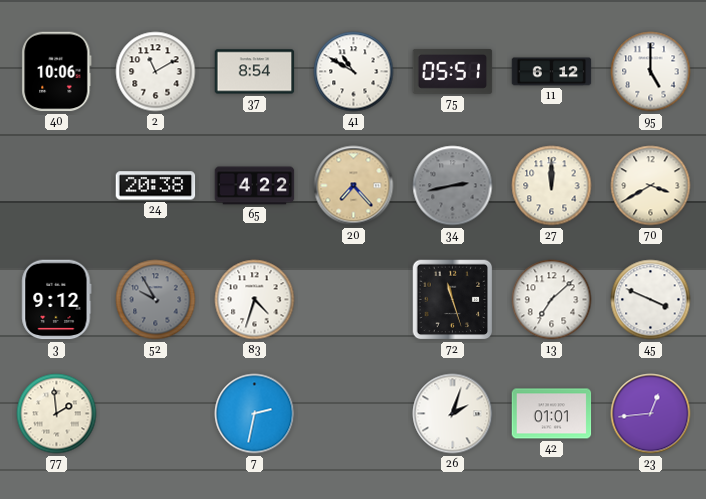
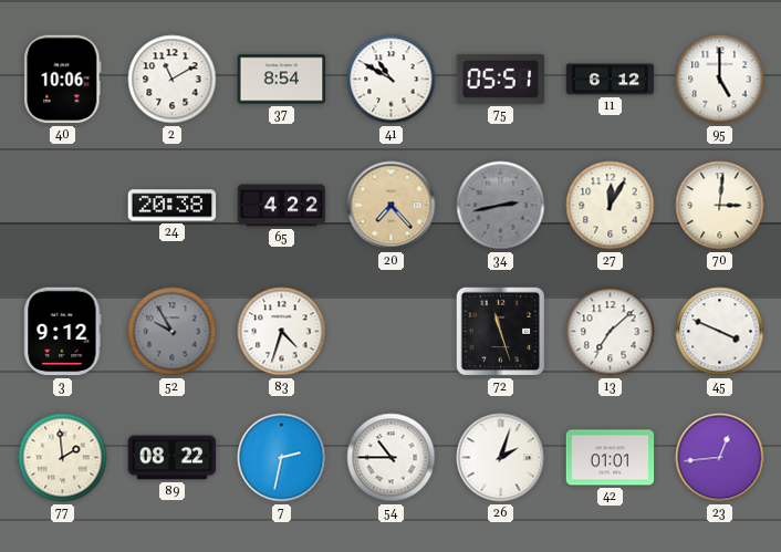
27: 12:00 -> 12:05
70: 3:40 -> 3:01
89: none -> 08:22
54: none -> 10:45
